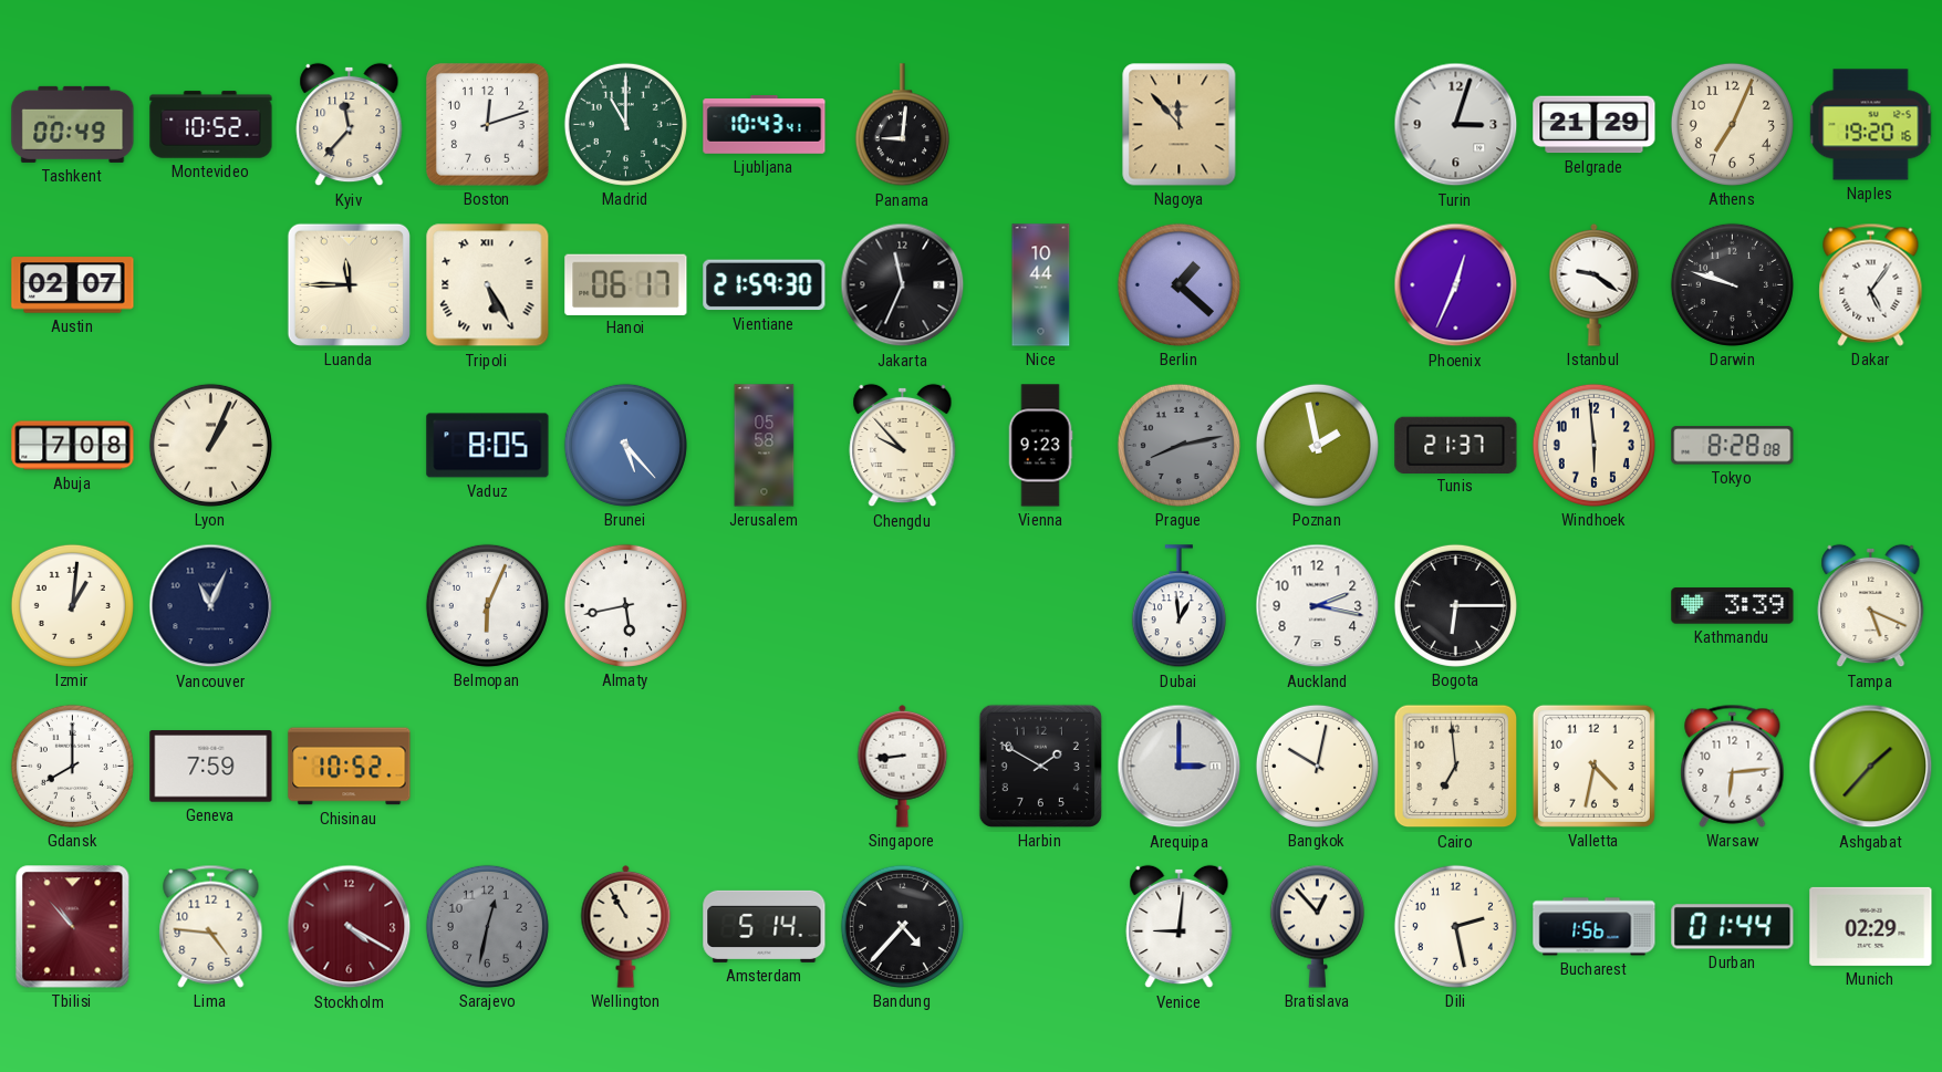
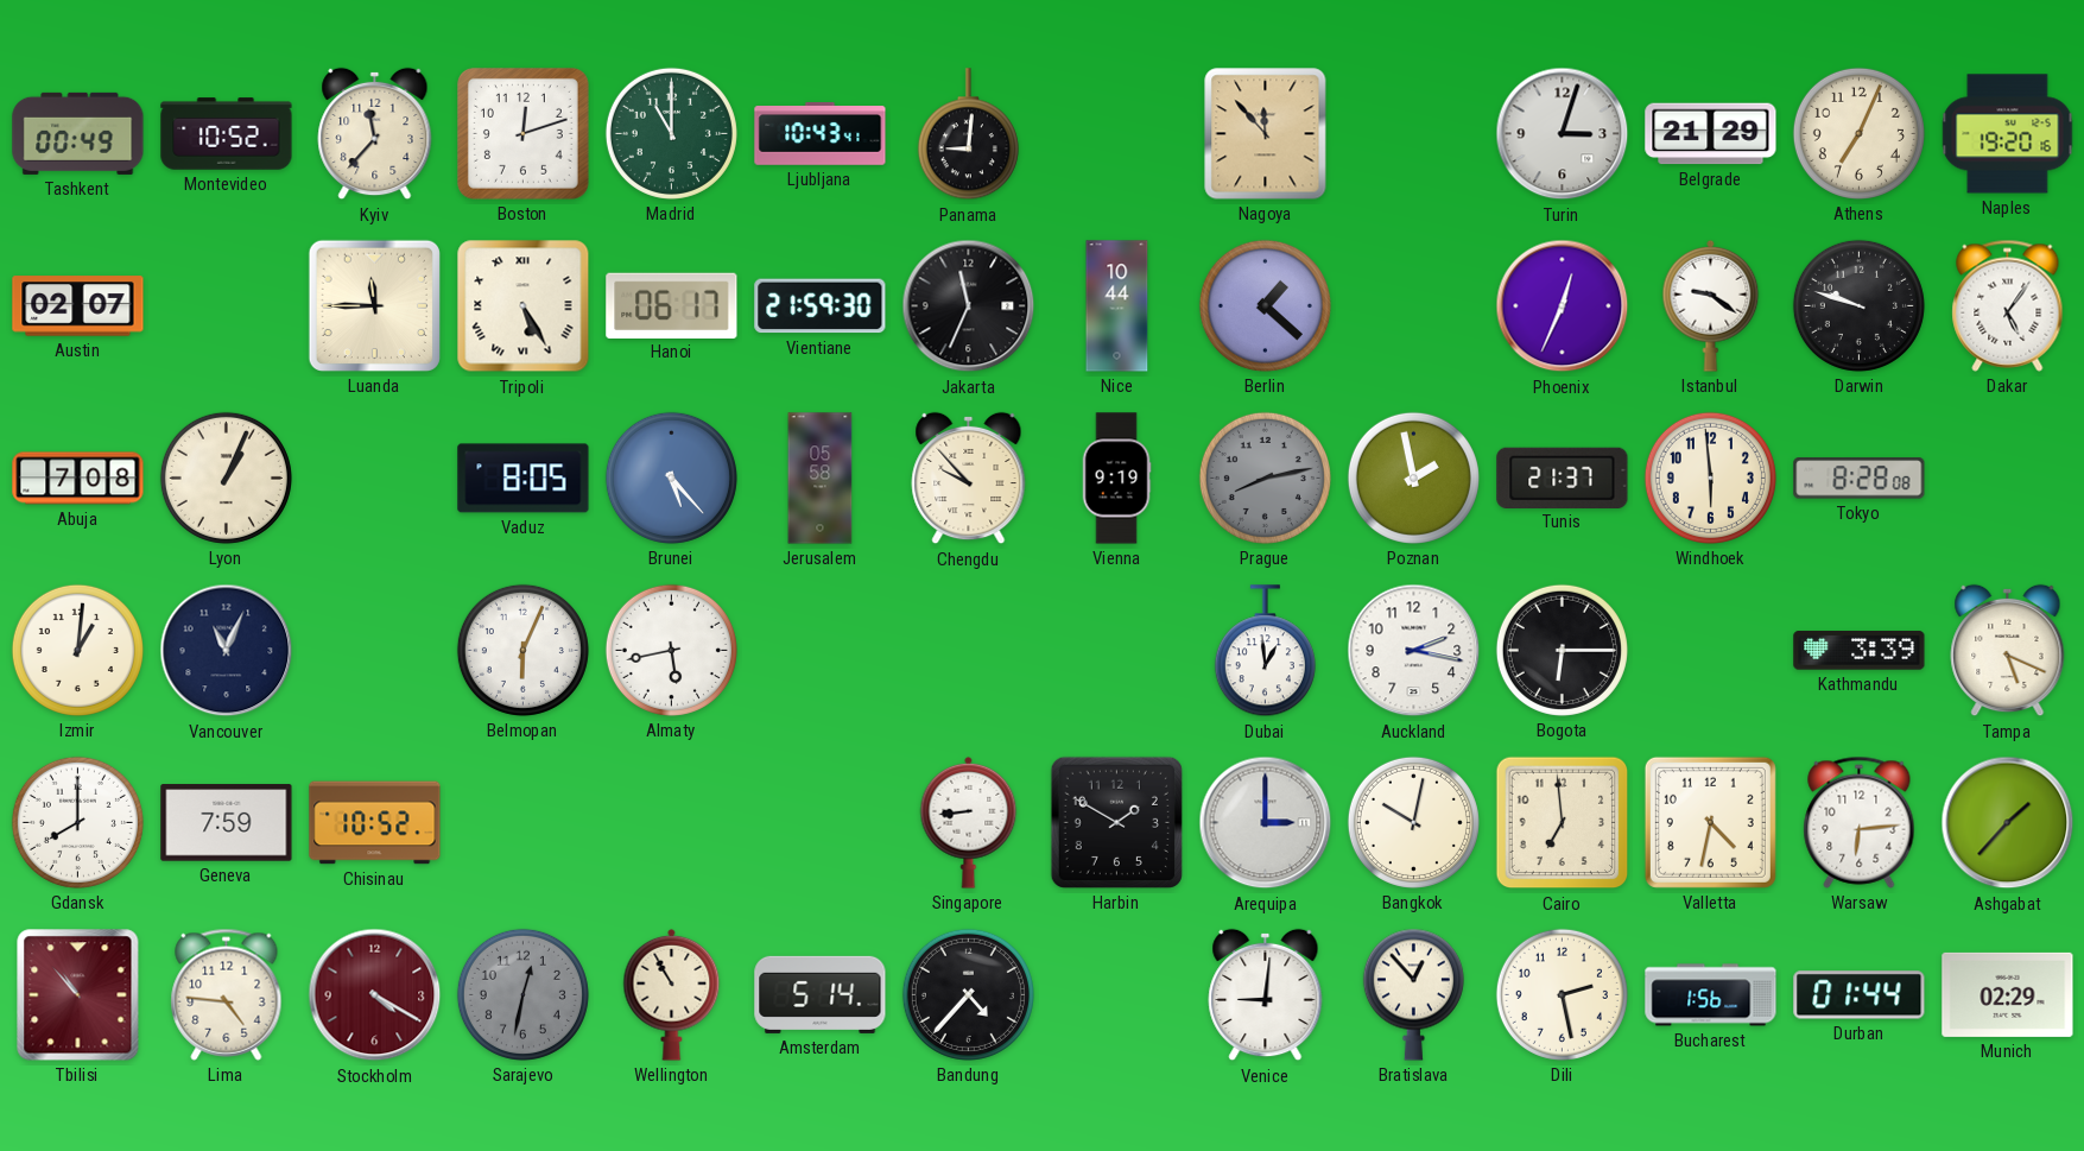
Vienna: 9:23 -> 9:19
